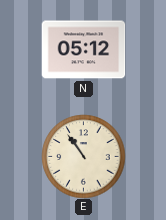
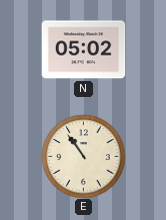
N: 05:12 -> 05:02
